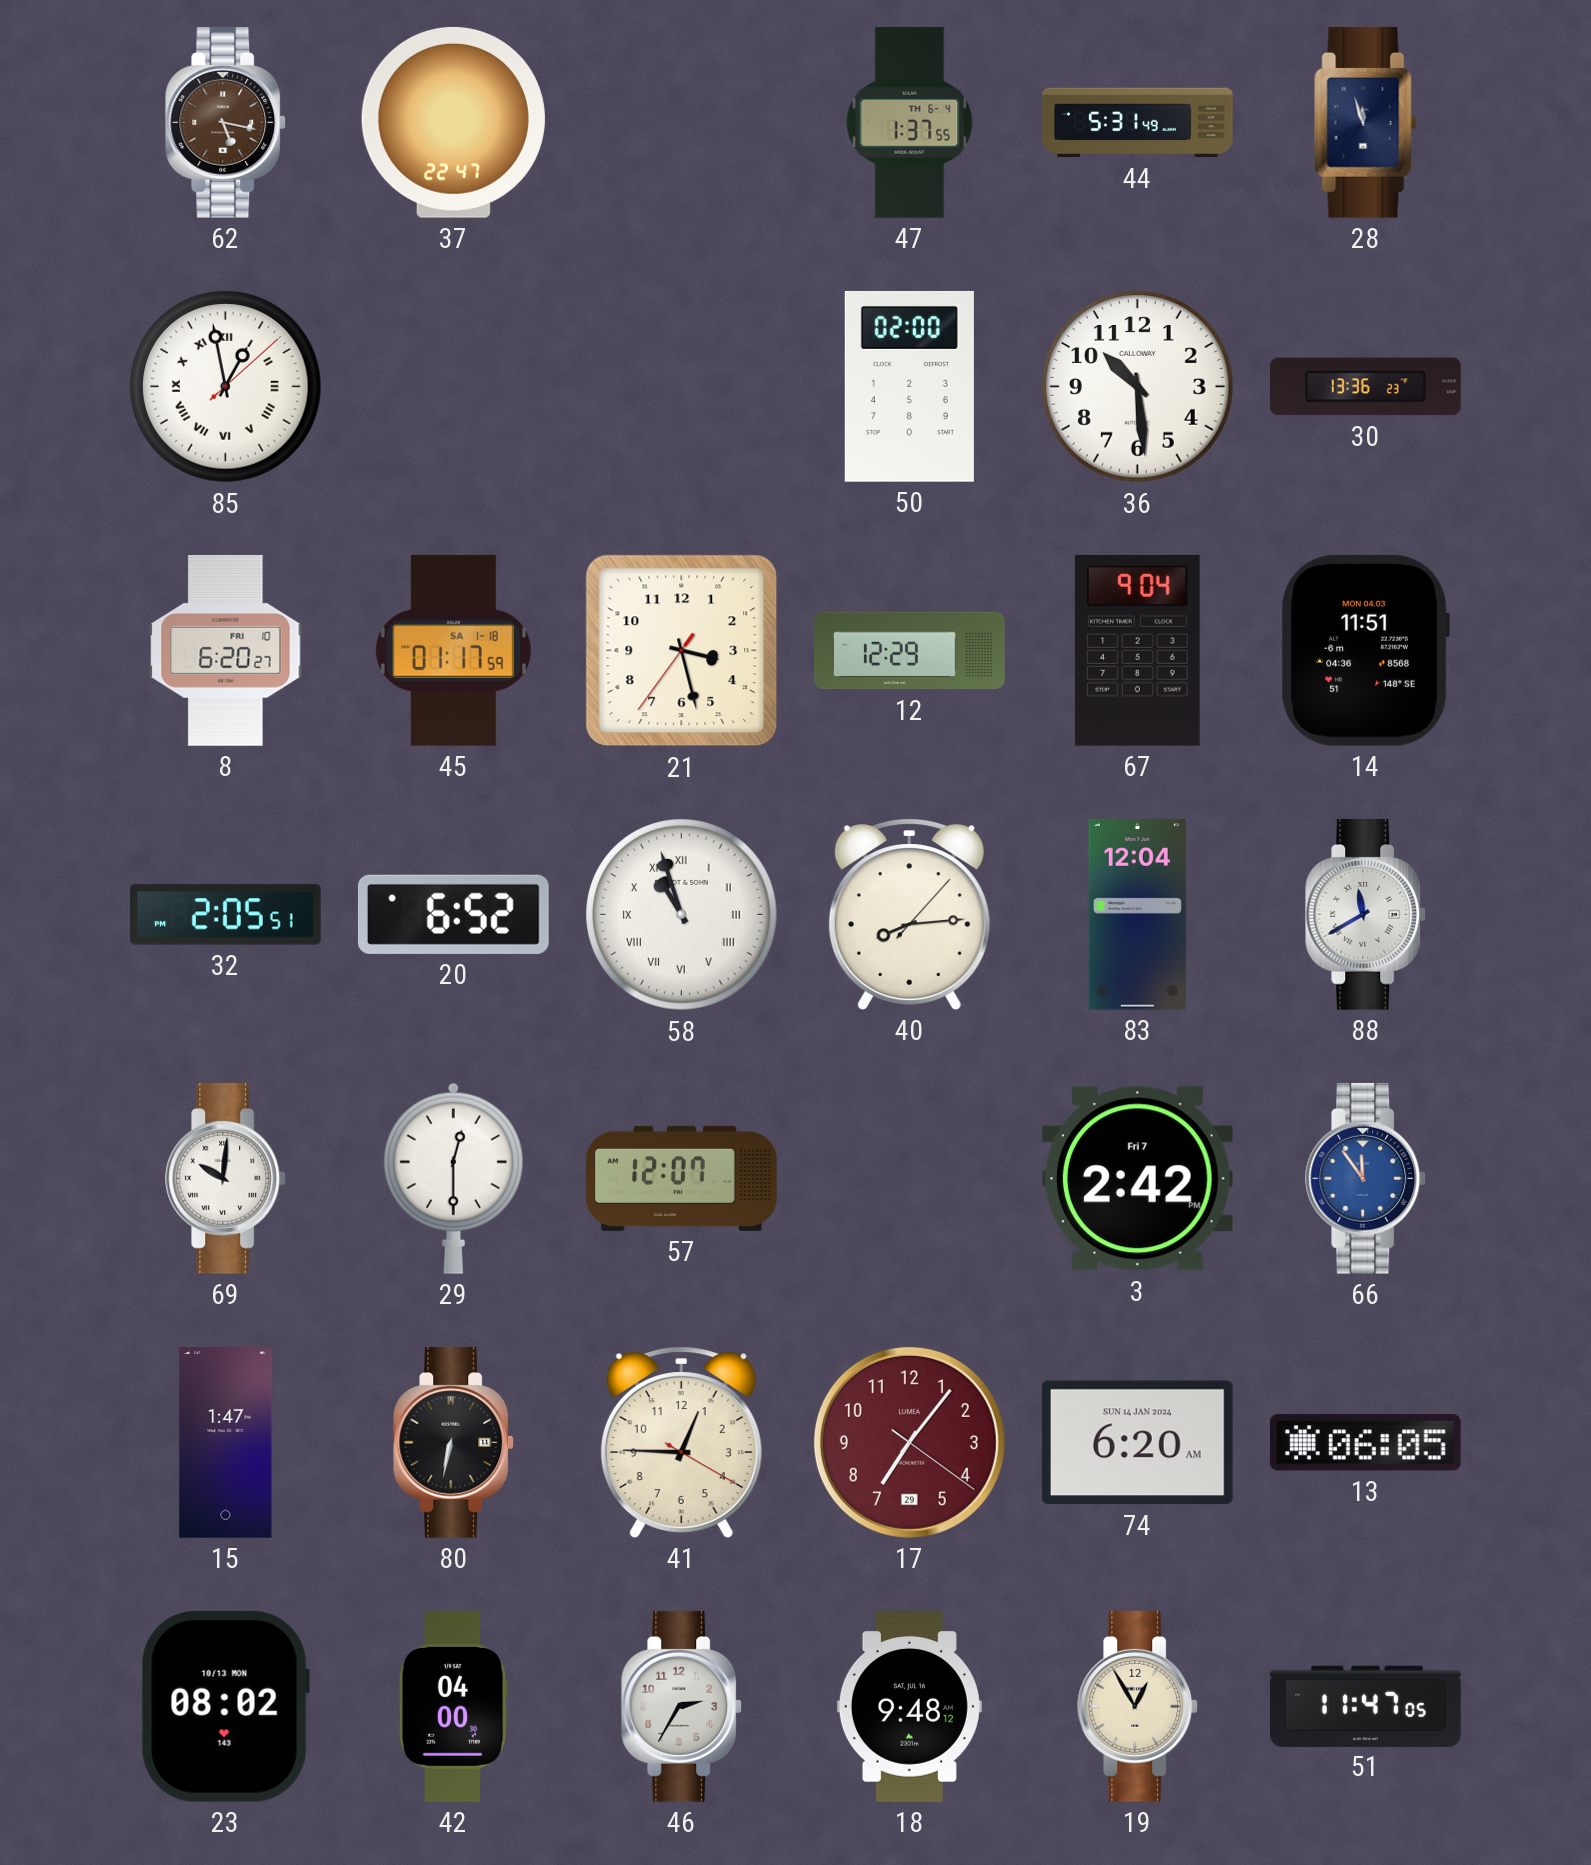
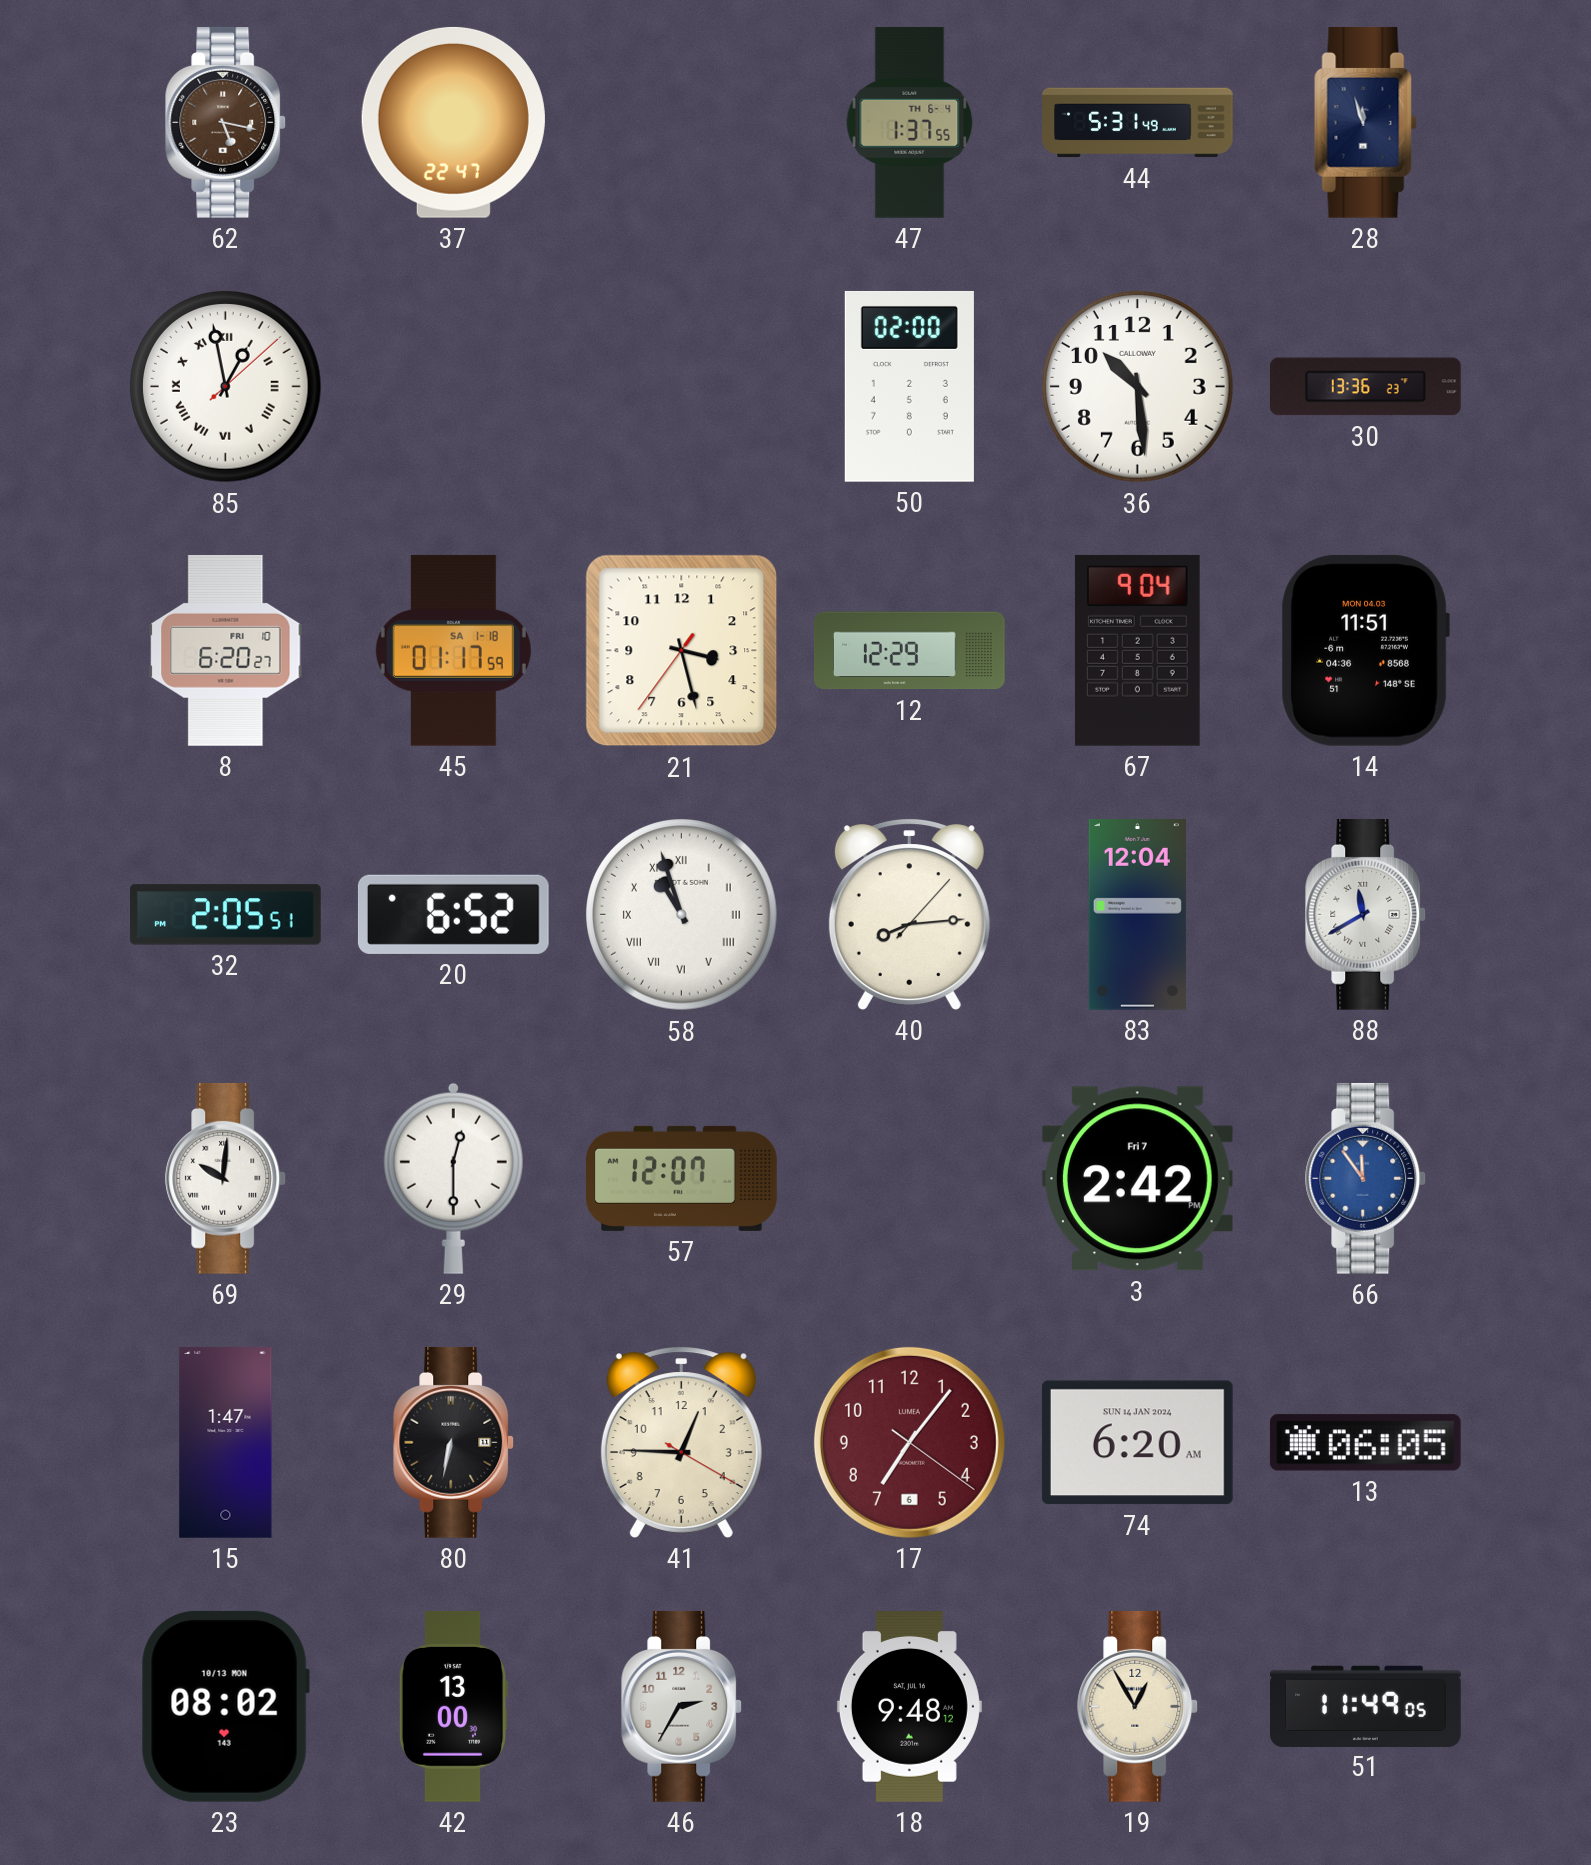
17 date: 29 -> 6
42: 04:00 -> 13:00
51: 11:47 -> 11:49
